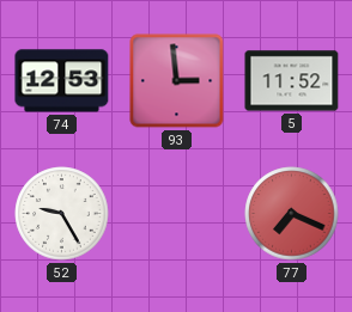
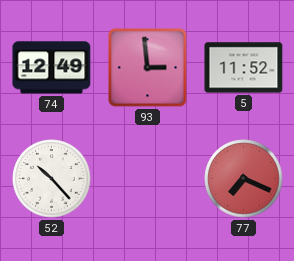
74: 12:53 -> 12:49
52: 9:25 -> 10:23
